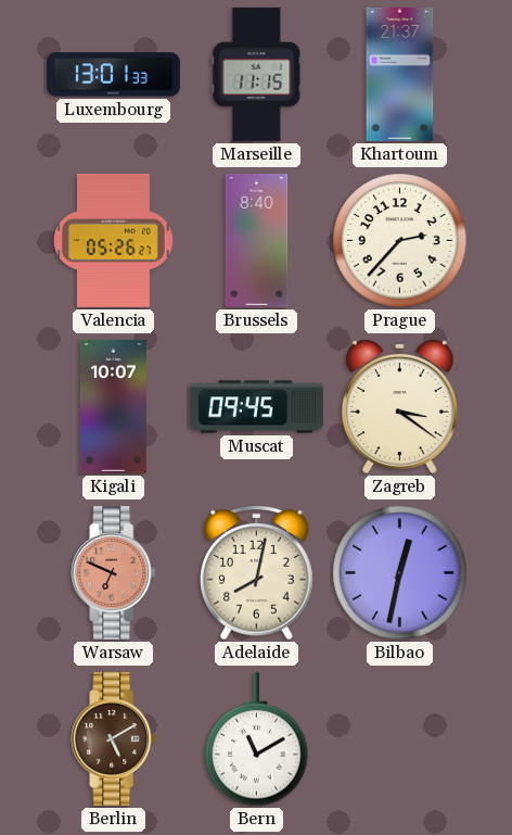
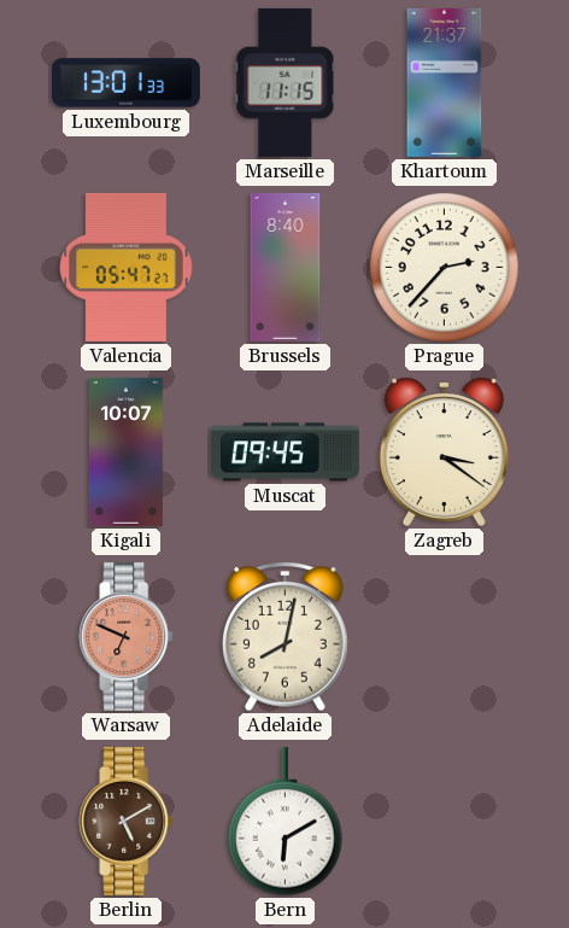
Valencia: 05:26 -> 05:47
Bilbao: 12:32 -> none
Bern: 11:10 -> 6:10
